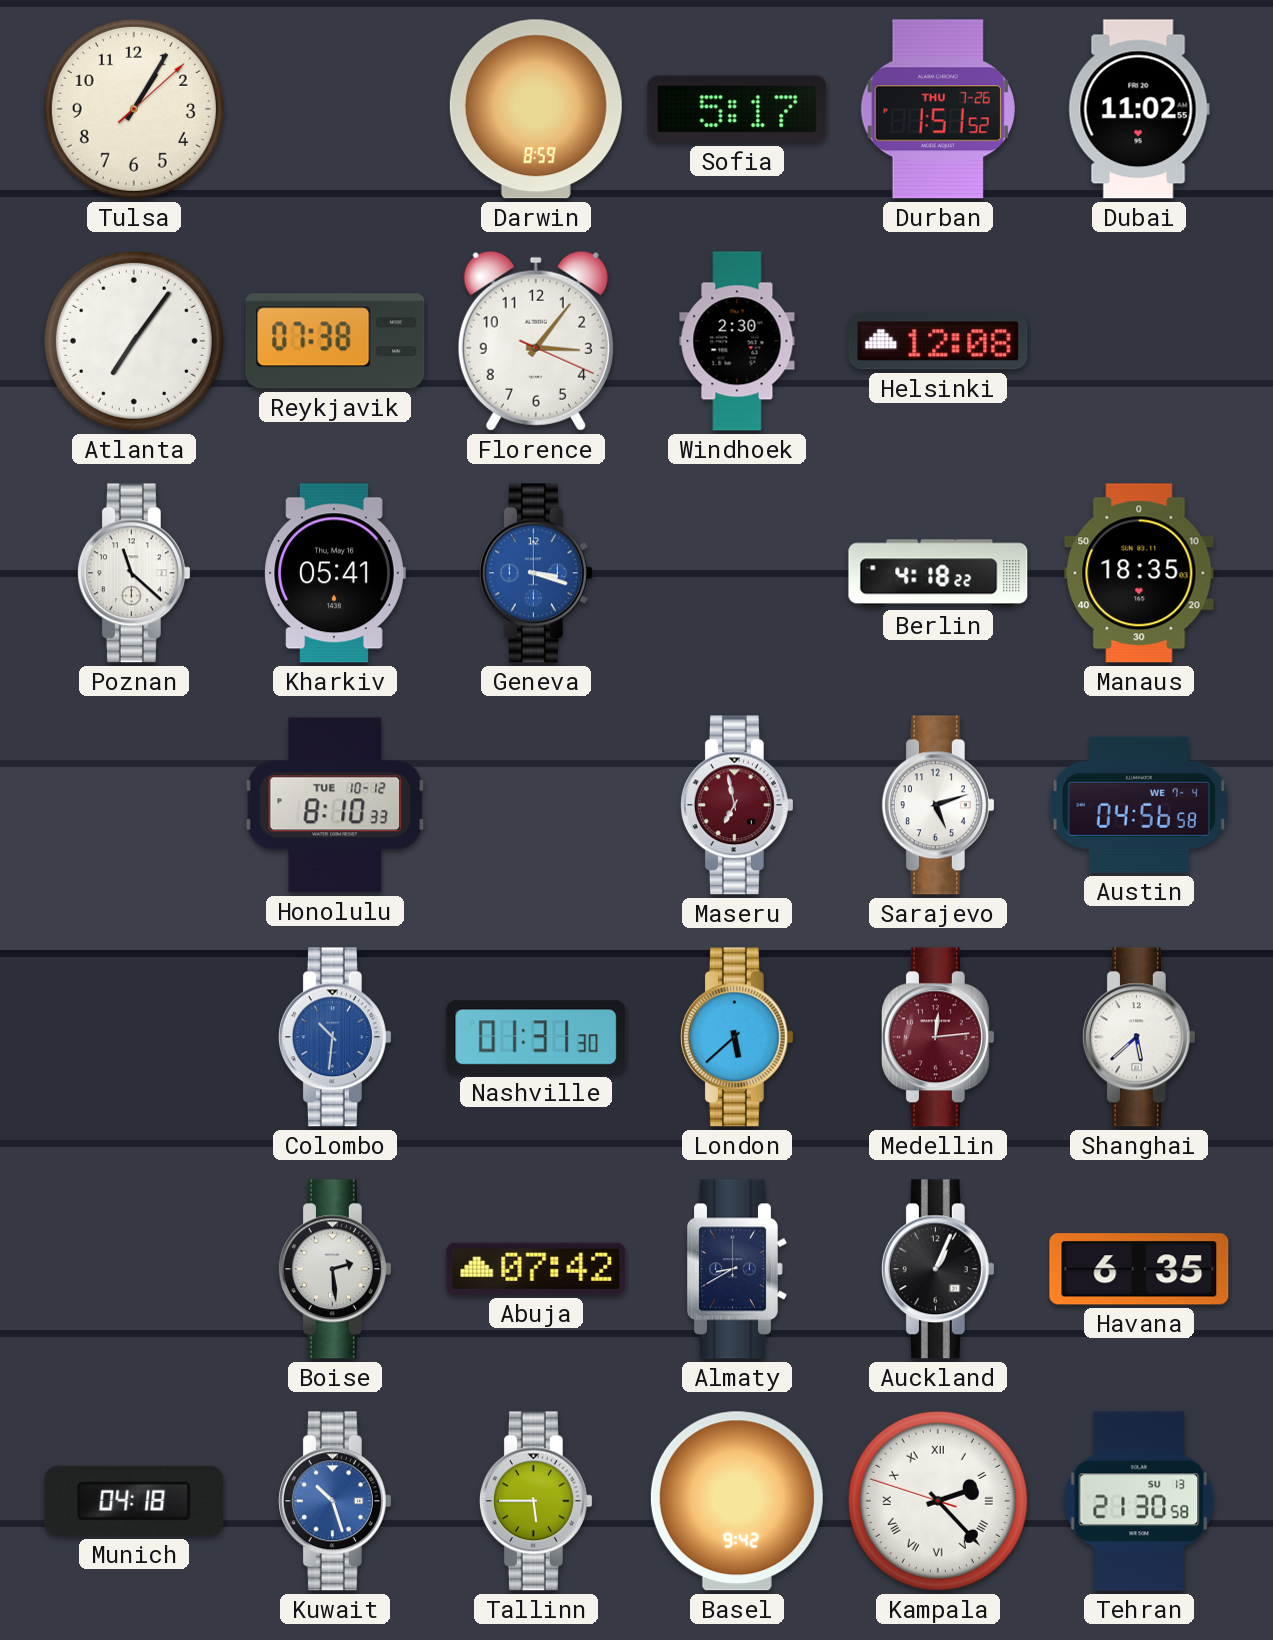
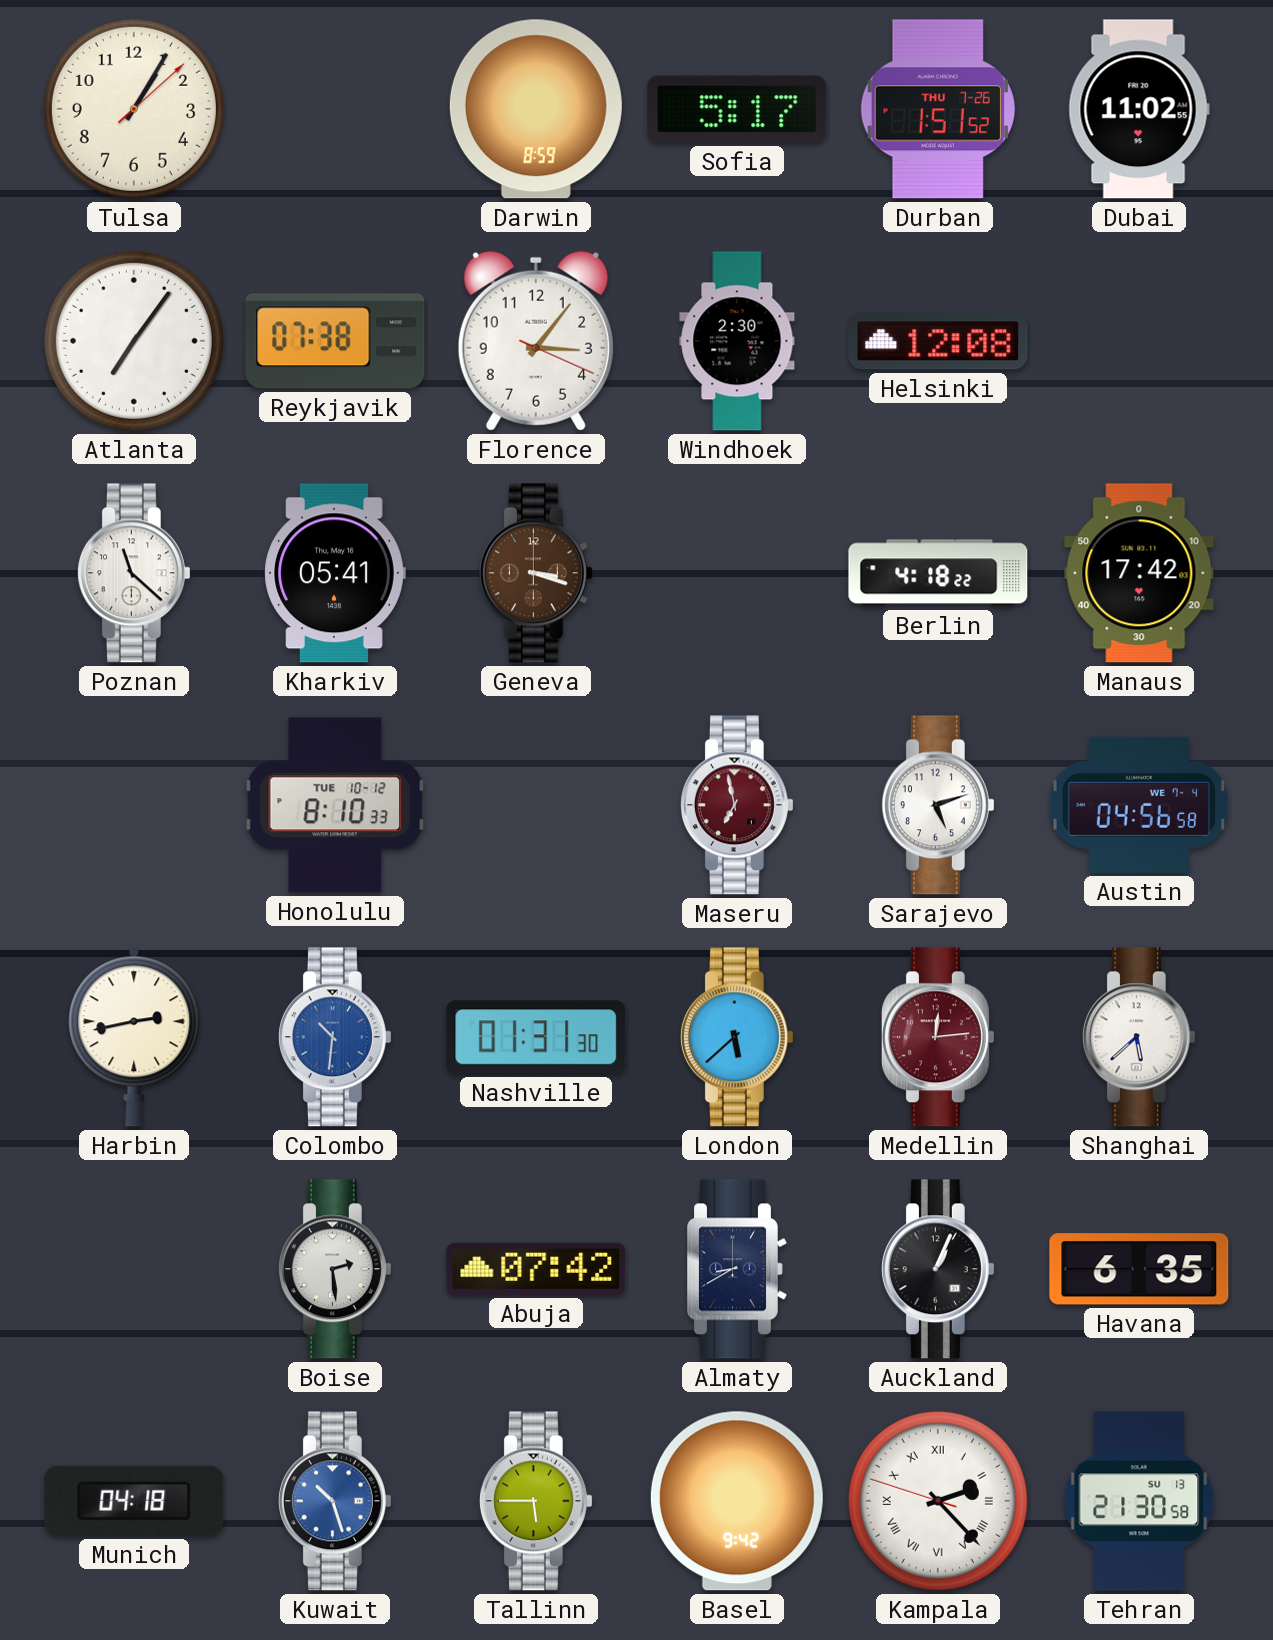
Geneva dial: blue -> brown
Manaus: 18:35 -> 17:42
Harbin: none -> 2:43
